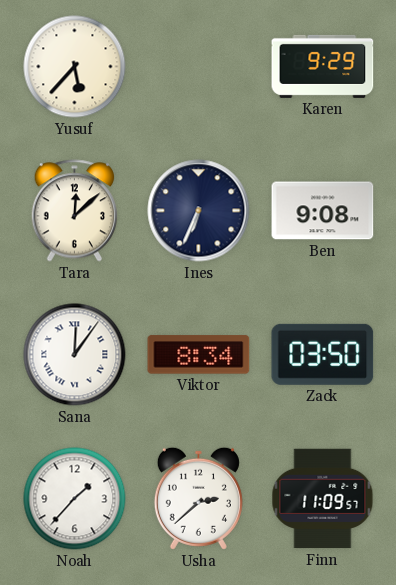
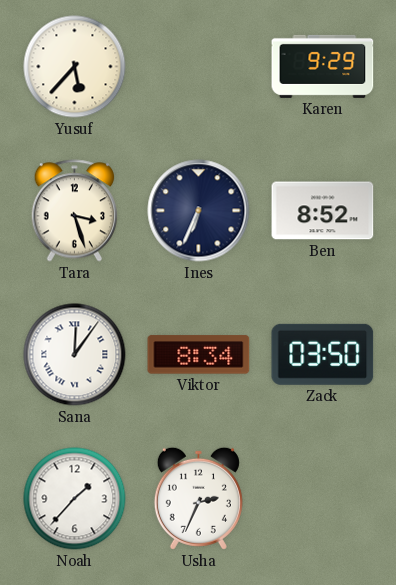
Tara: 12:08 -> 3:27
Ben: 9:08 -> 8:52
Usha: 2:38 -> 2:34
Finn: 11:09 -> none
